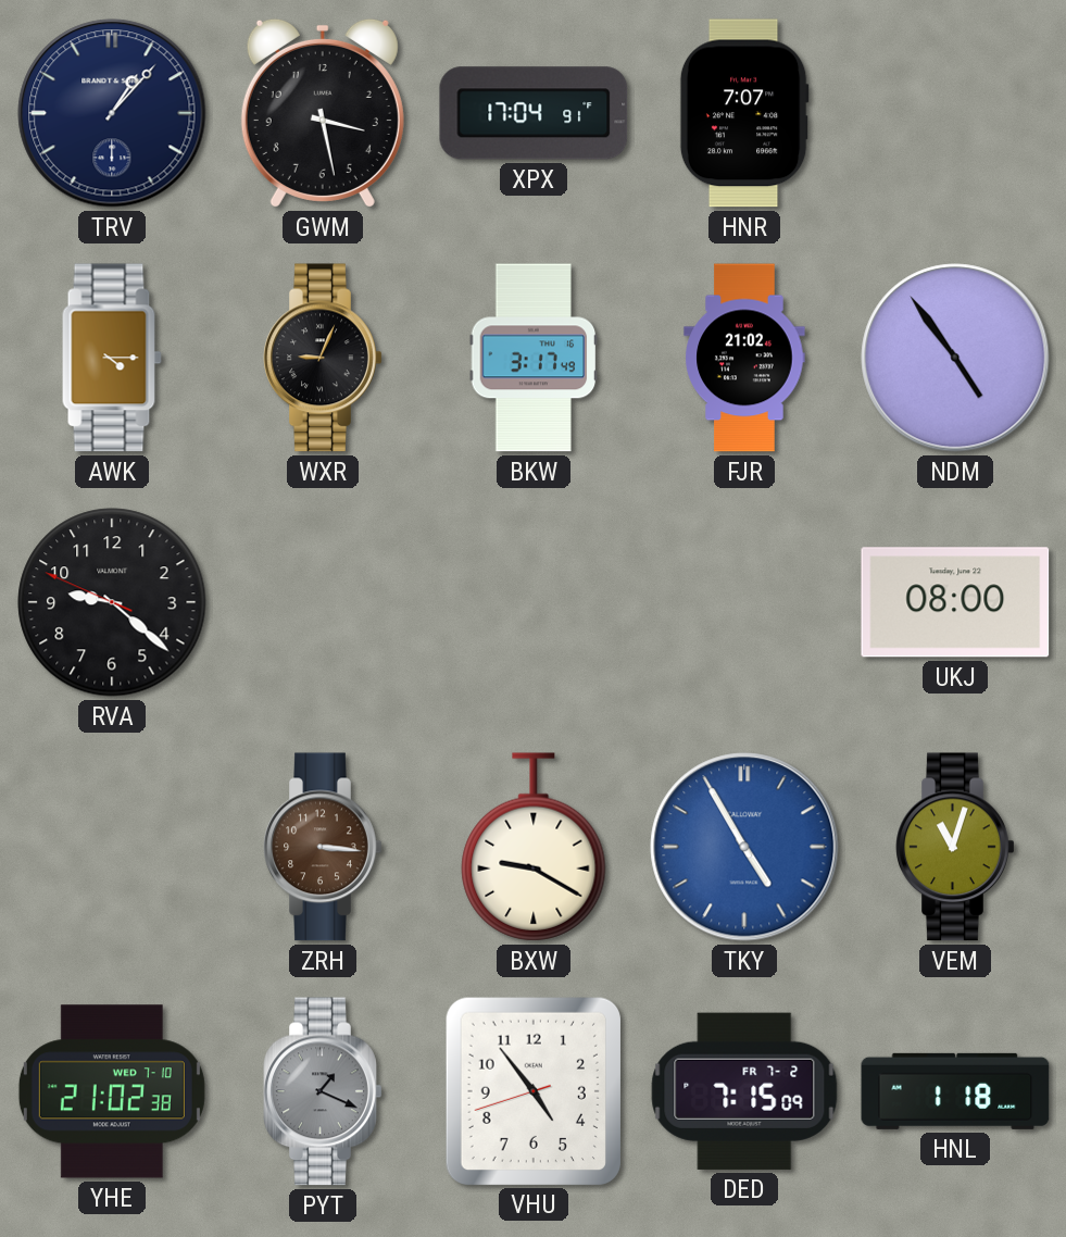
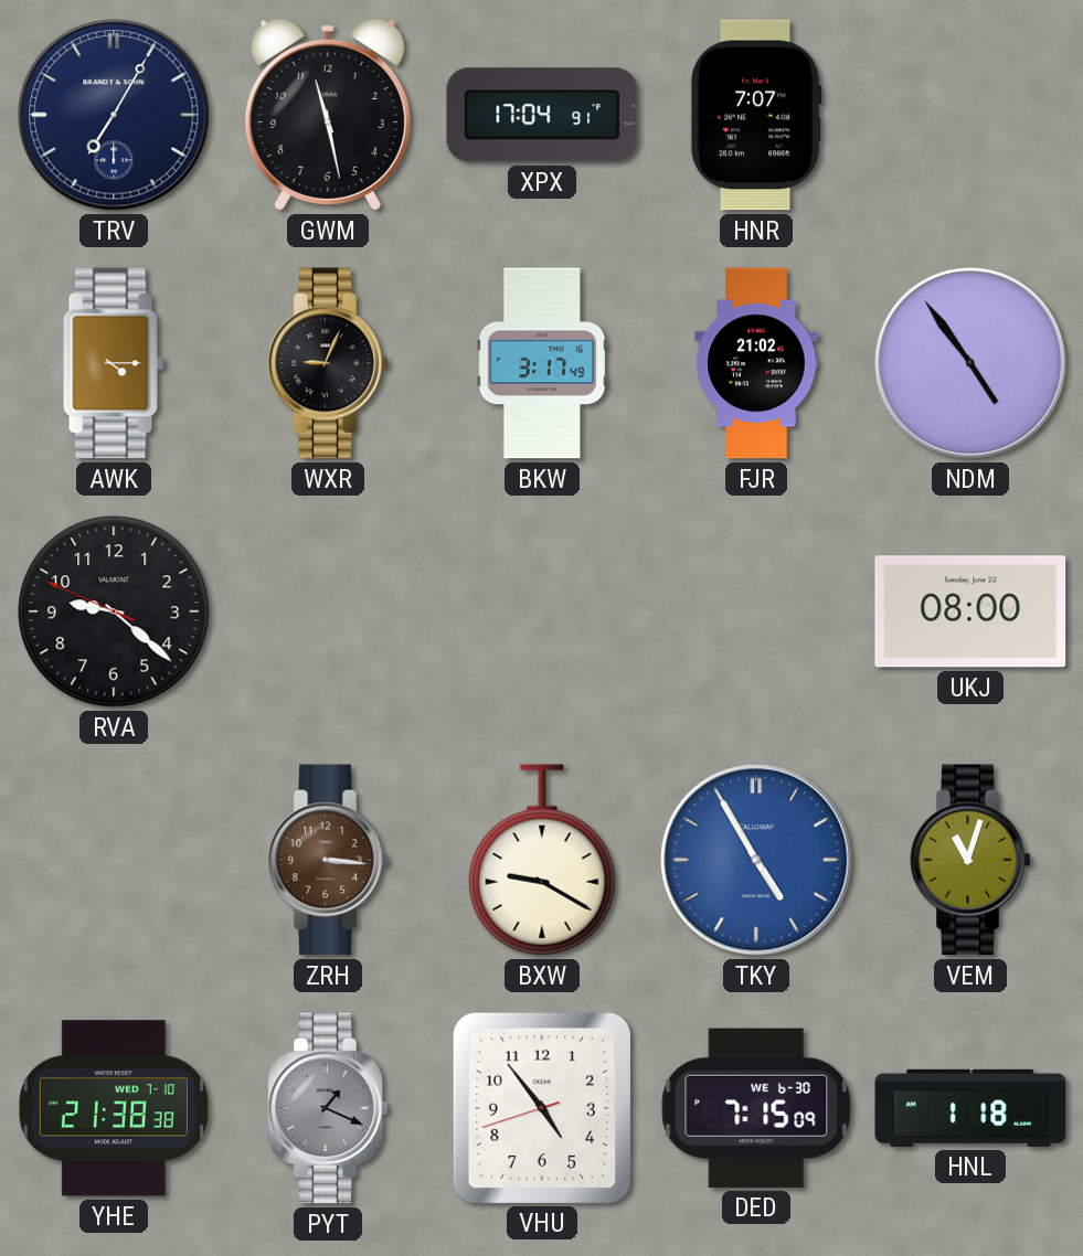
TRV: 1:07 -> 7:05
GWM: 3:28 -> 11:28
YHE: 21:02 -> 21:38
DED date: FR 7-2 -> WE 6-30
